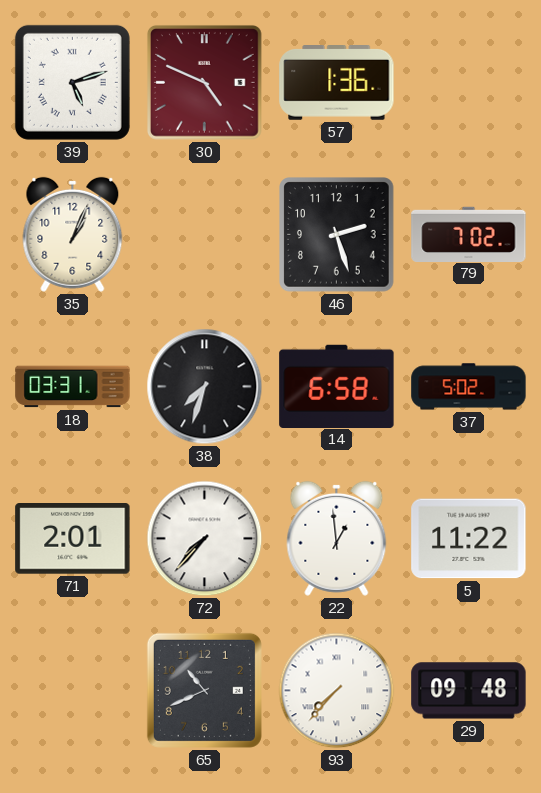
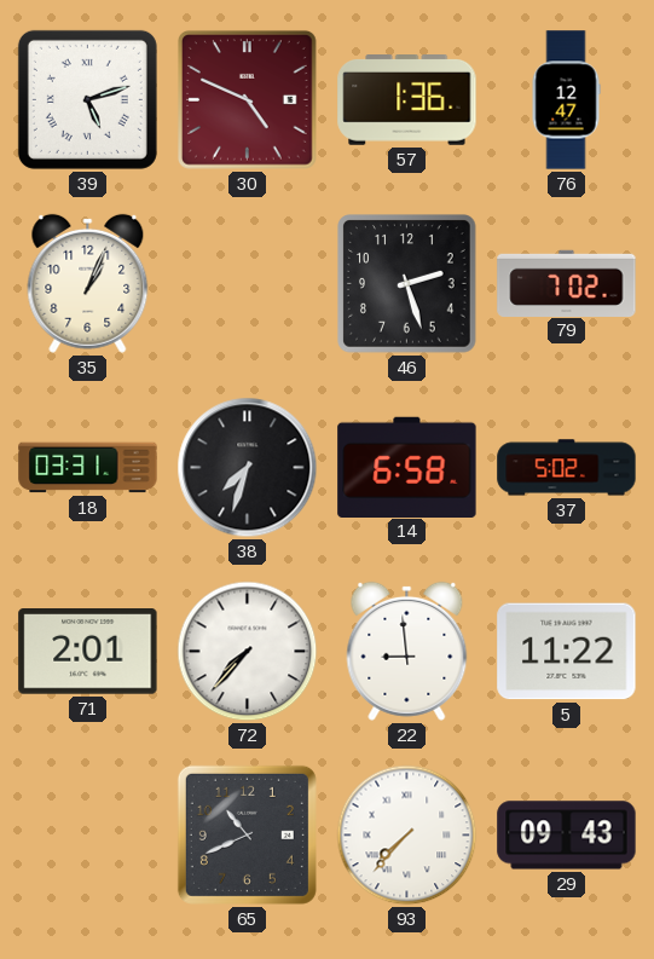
76: none -> 12:47
22: 12:59 -> 8:59
29: 09:48 -> 09:43
